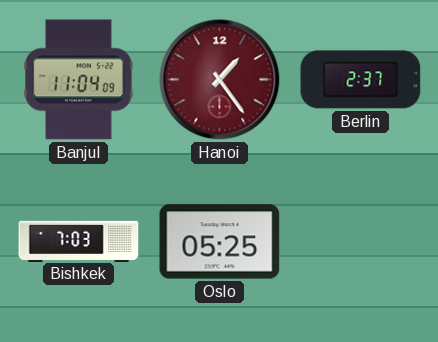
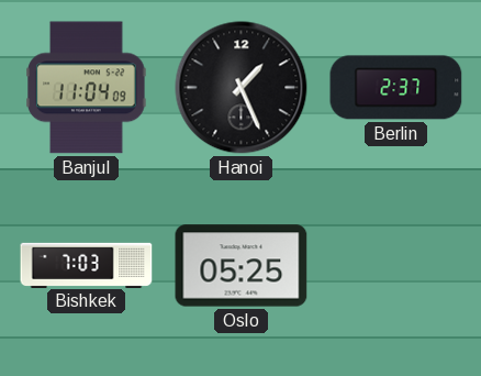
Hanoi: 1:24 -> 1:26
Hanoi dial: burgundy -> black
